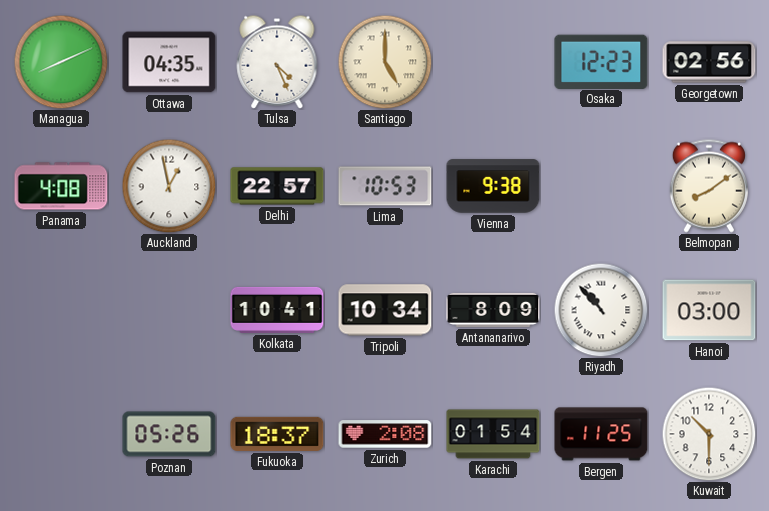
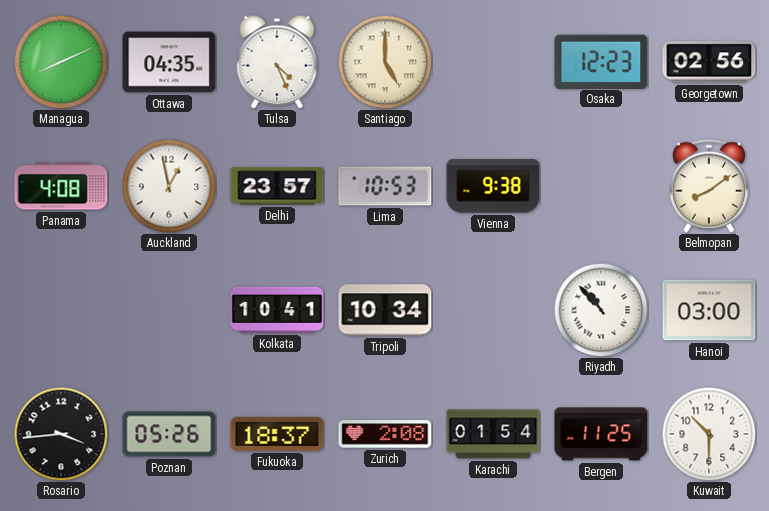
Delhi: 22:57 -> 23:57
Antananarivo: 8:09 -> none
Rosario: none -> 3:44
